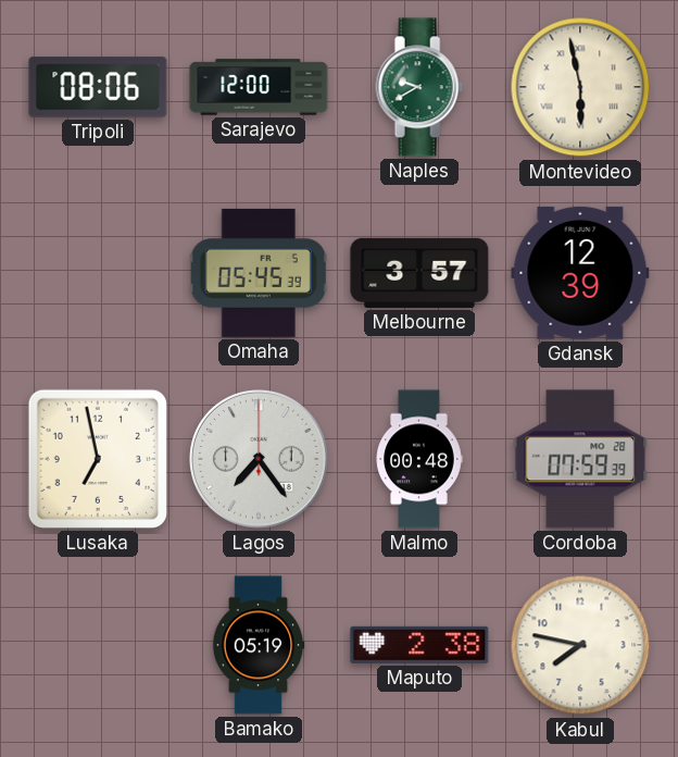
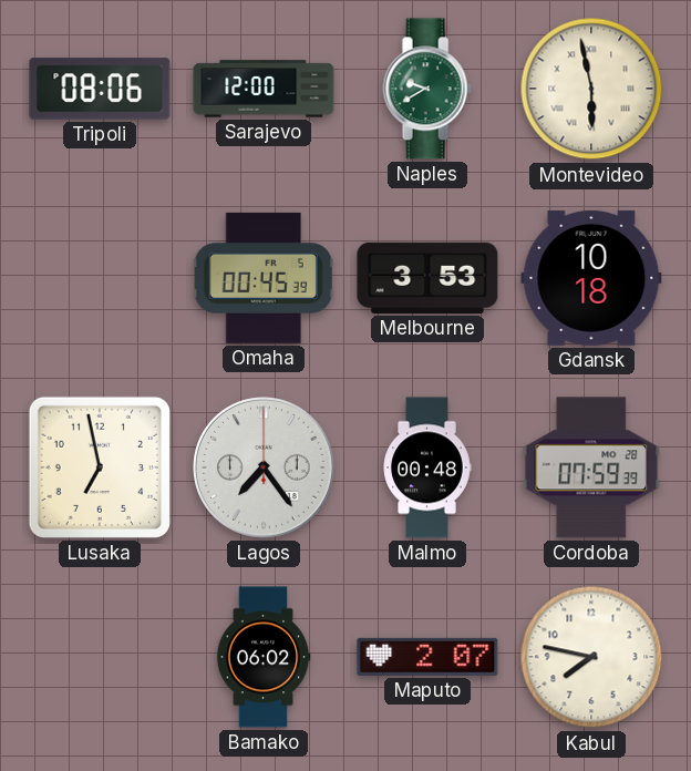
Omaha: 05:45 -> 00:45
Melbourne: 3:57 -> 3:53
Gdansk: 12:39 -> 10:18
Bamako: 05:19 -> 06:02
Maputo: 2:38 -> 2:07
